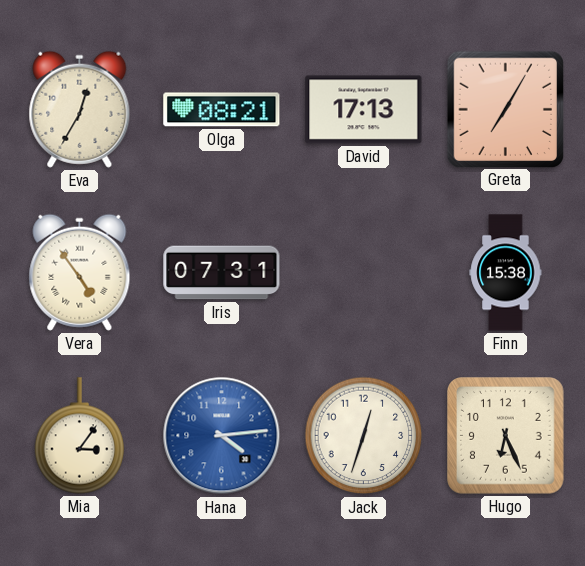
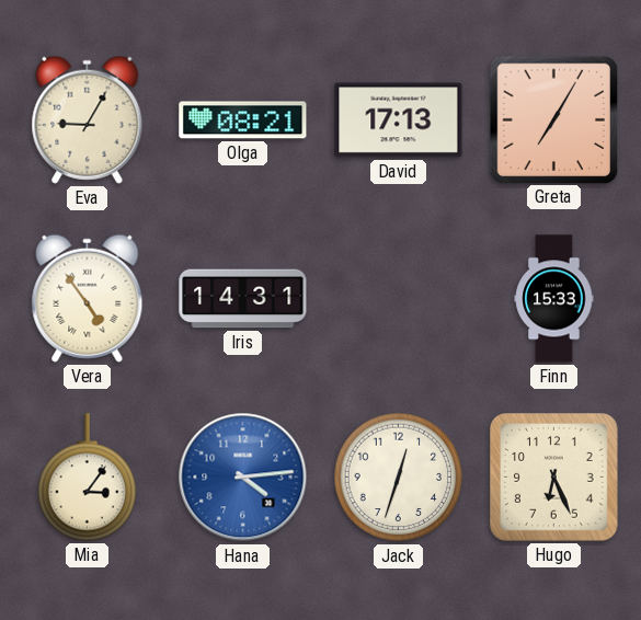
Eva: 12:35 -> 9:05
Iris: 07:31 -> 14:31
Finn: 15:38 -> 15:33
